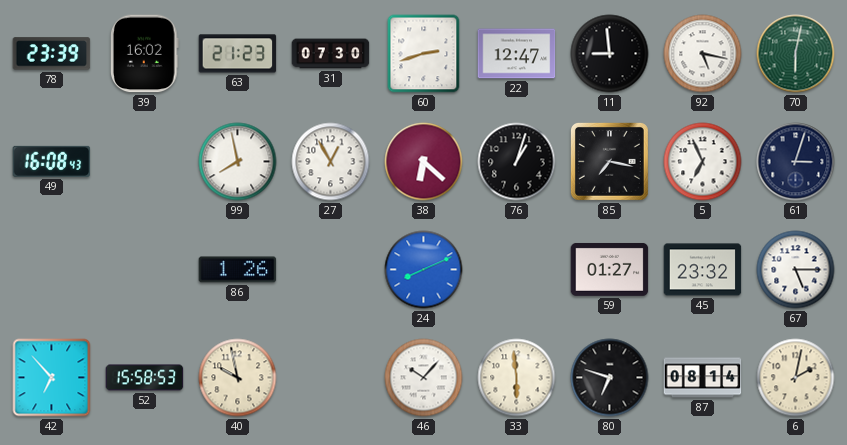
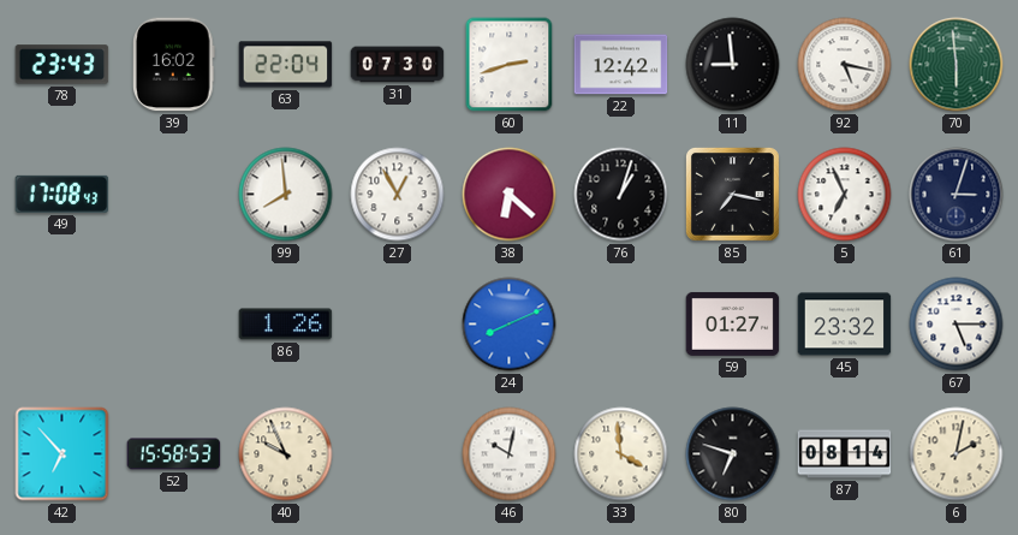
78: 23:39 -> 23:43
63: 21:23 -> 22:04
22: 12:47 -> 12:42
70: 6:02 -> 5:59
49: 16:08 -> 17:08
99: 7:58 -> 7:59
40: 9:58 -> 9:56
46: 10:07 -> 10:02
33: 5:59 -> 3:59
